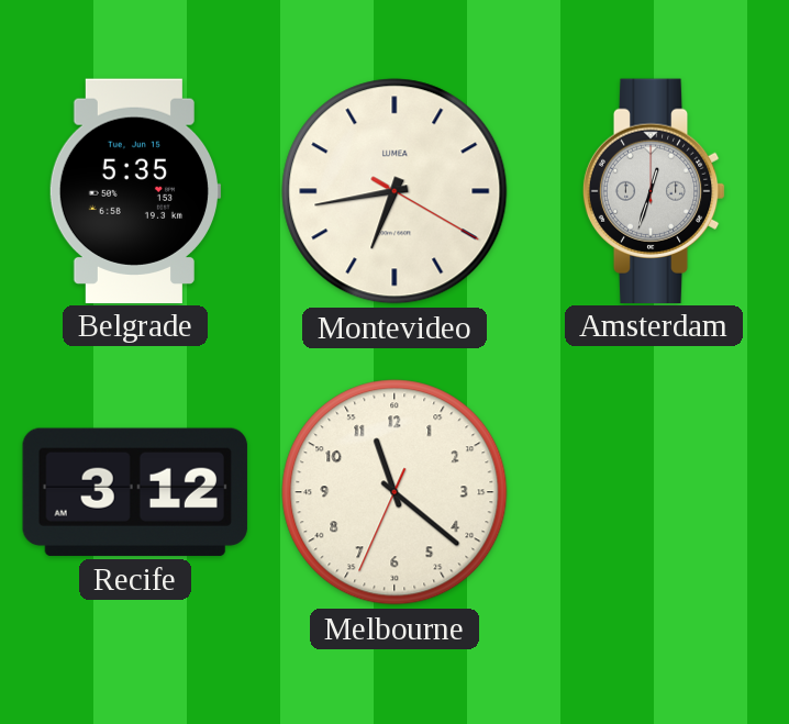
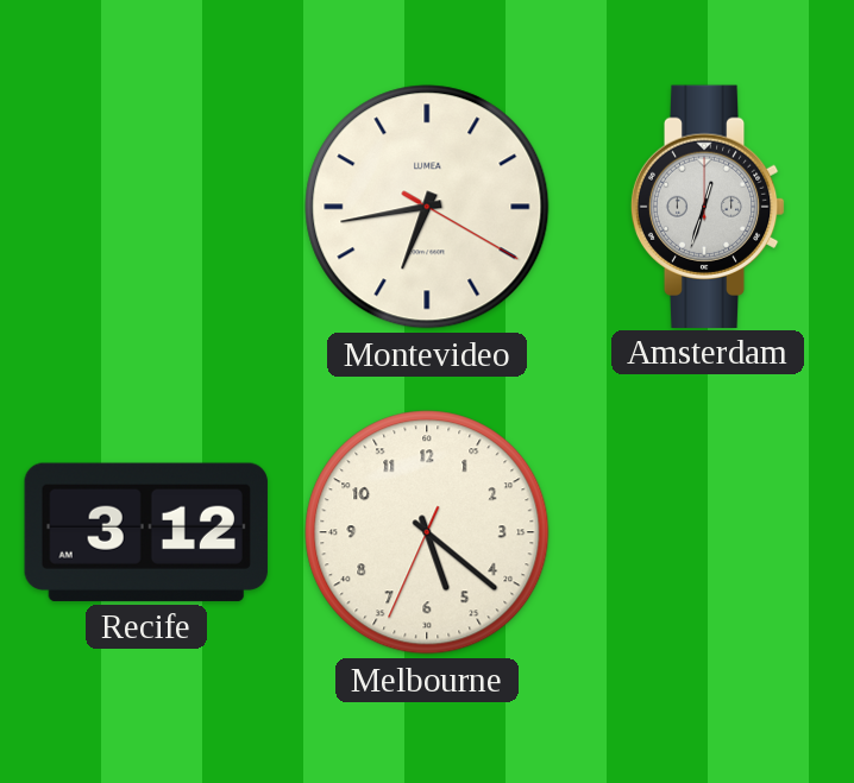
Belgrade: 5:35 -> none
Melbourne: 11:21 -> 5:21
